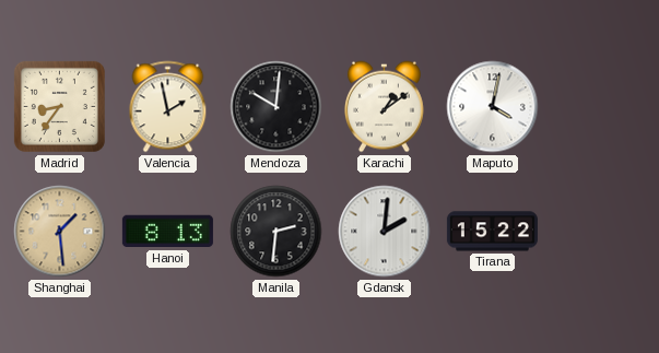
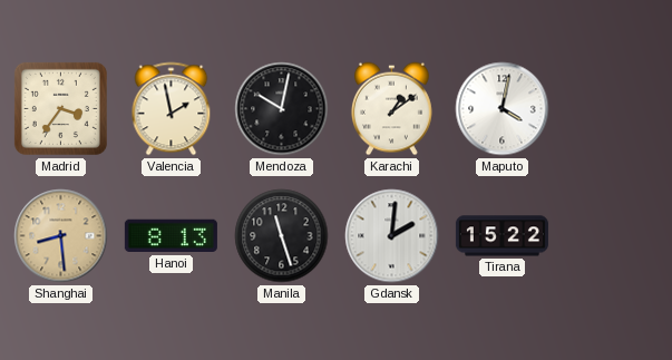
Madrid: 8:36 -> 3:36
Mendoza: 10:01 -> 10:02
Shanghai: 1:29 -> 8:29
Manila: 2:31 -> 11:27
